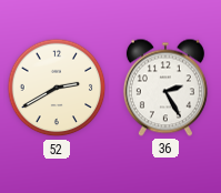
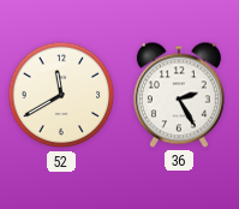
52: 2:40 -> 11:40
